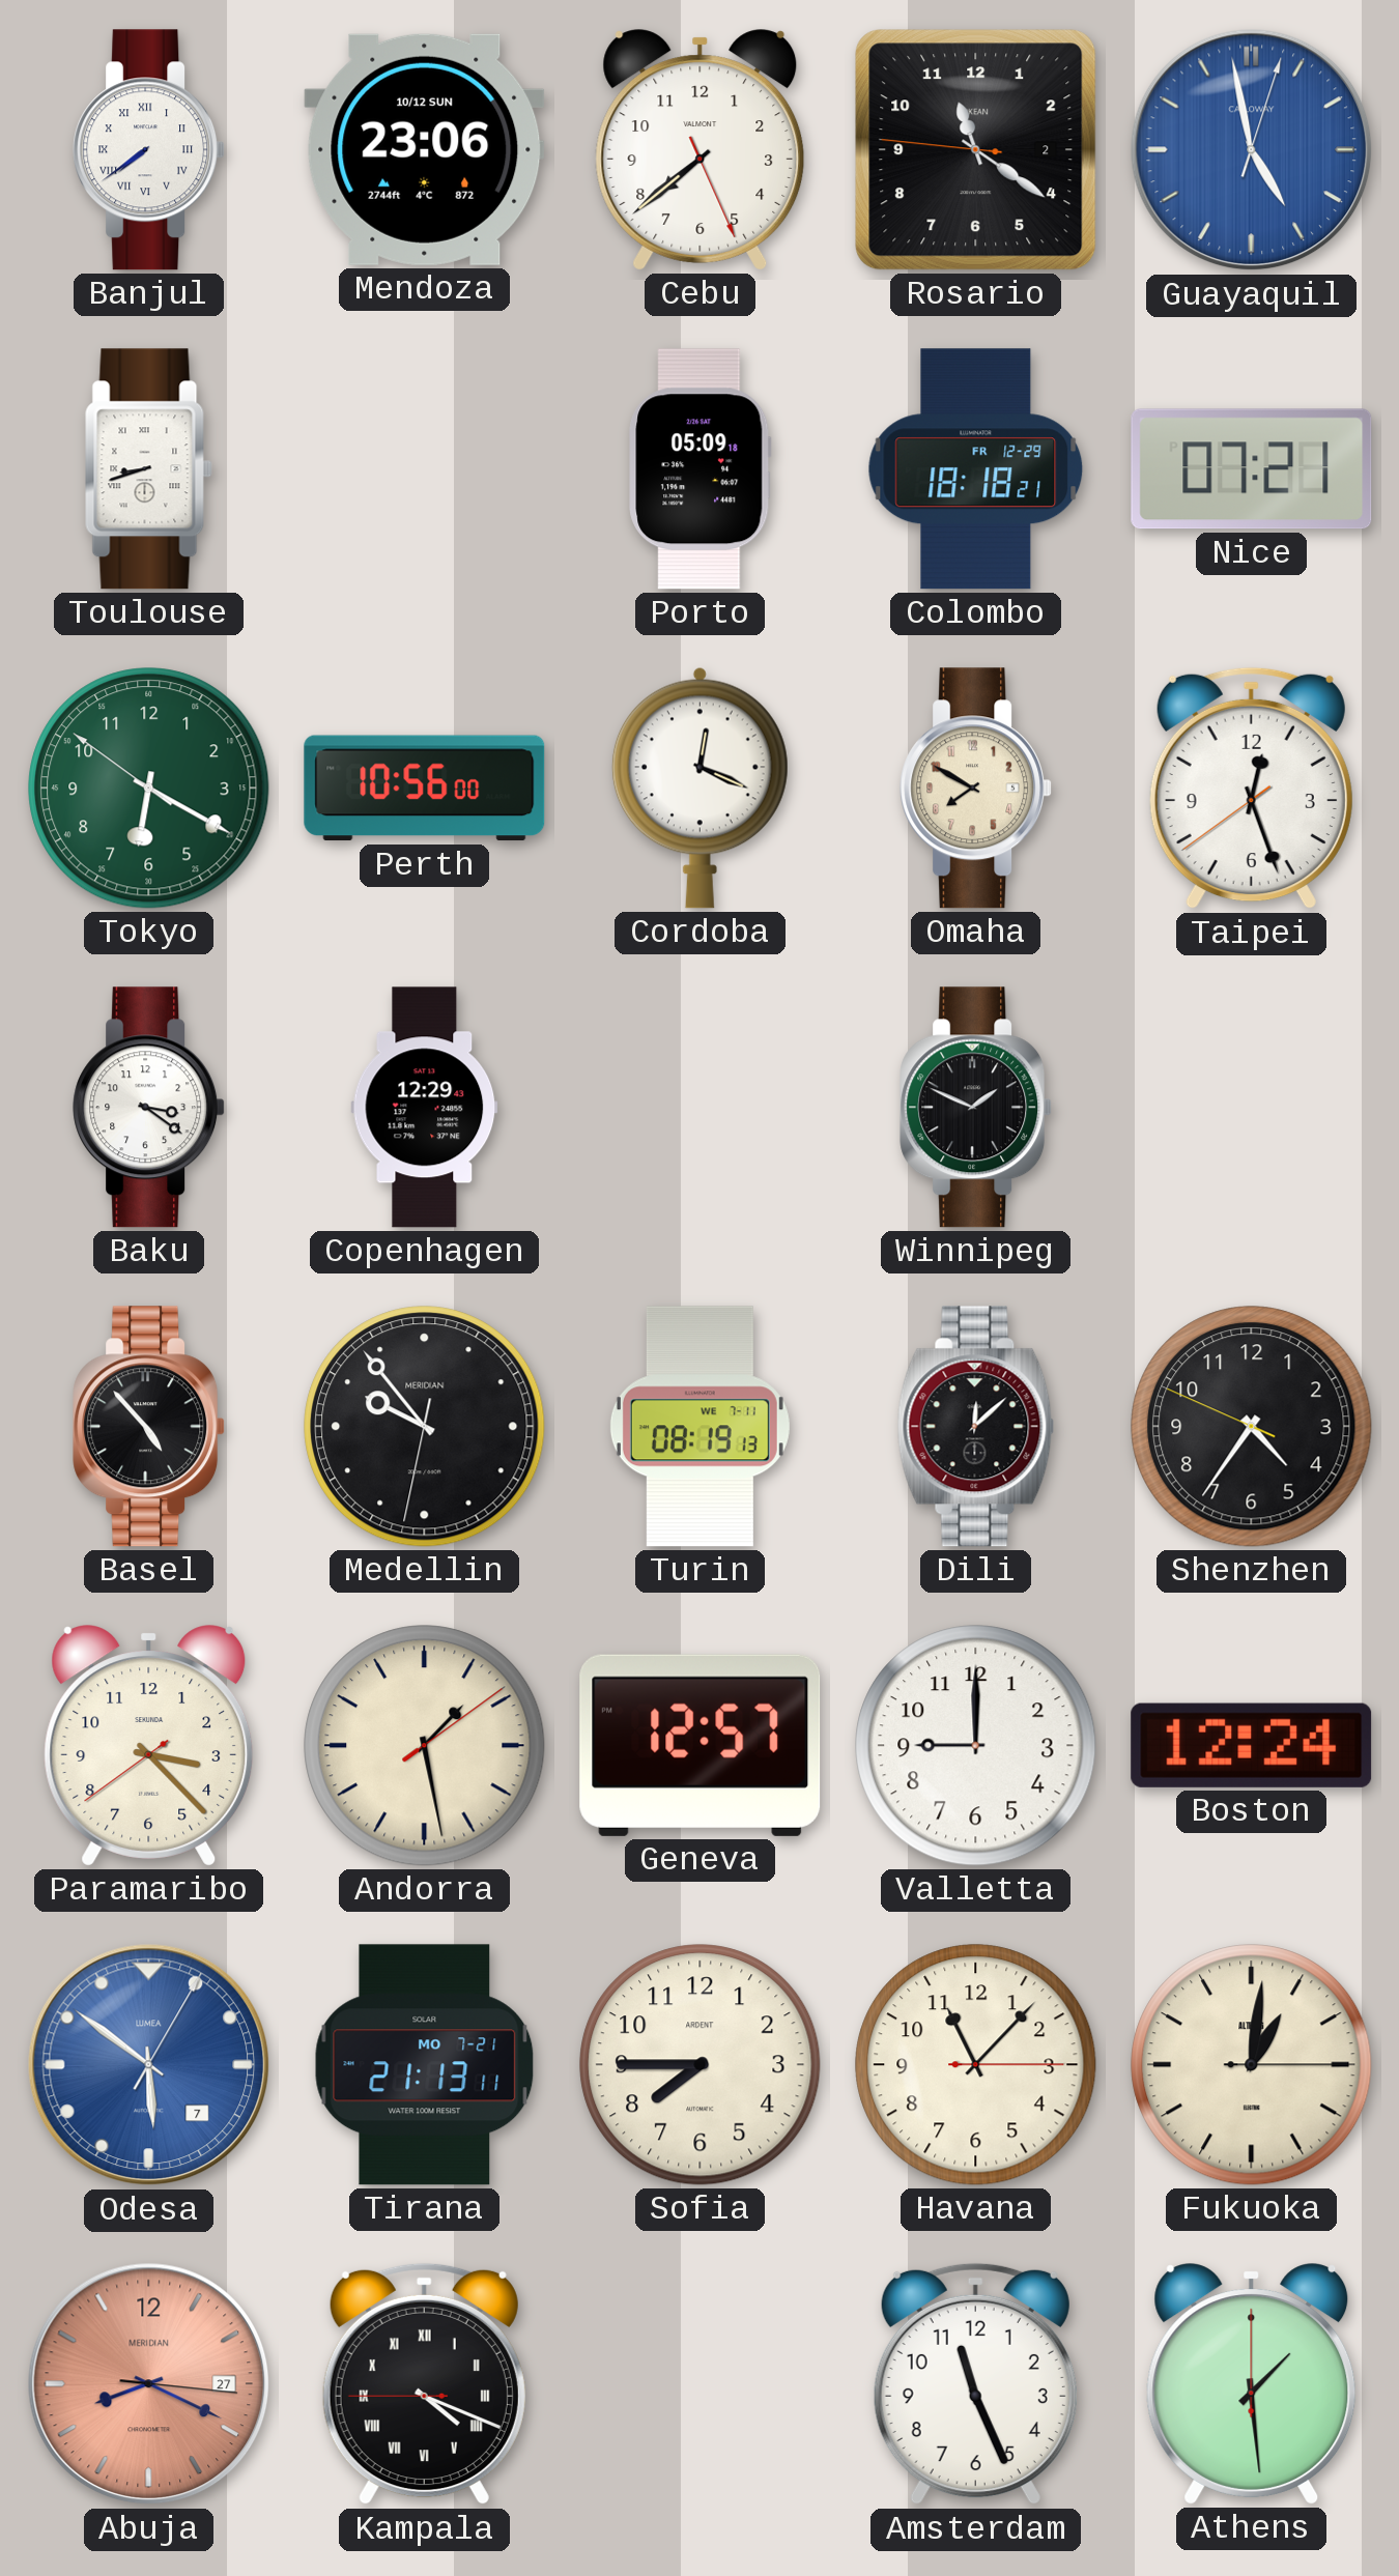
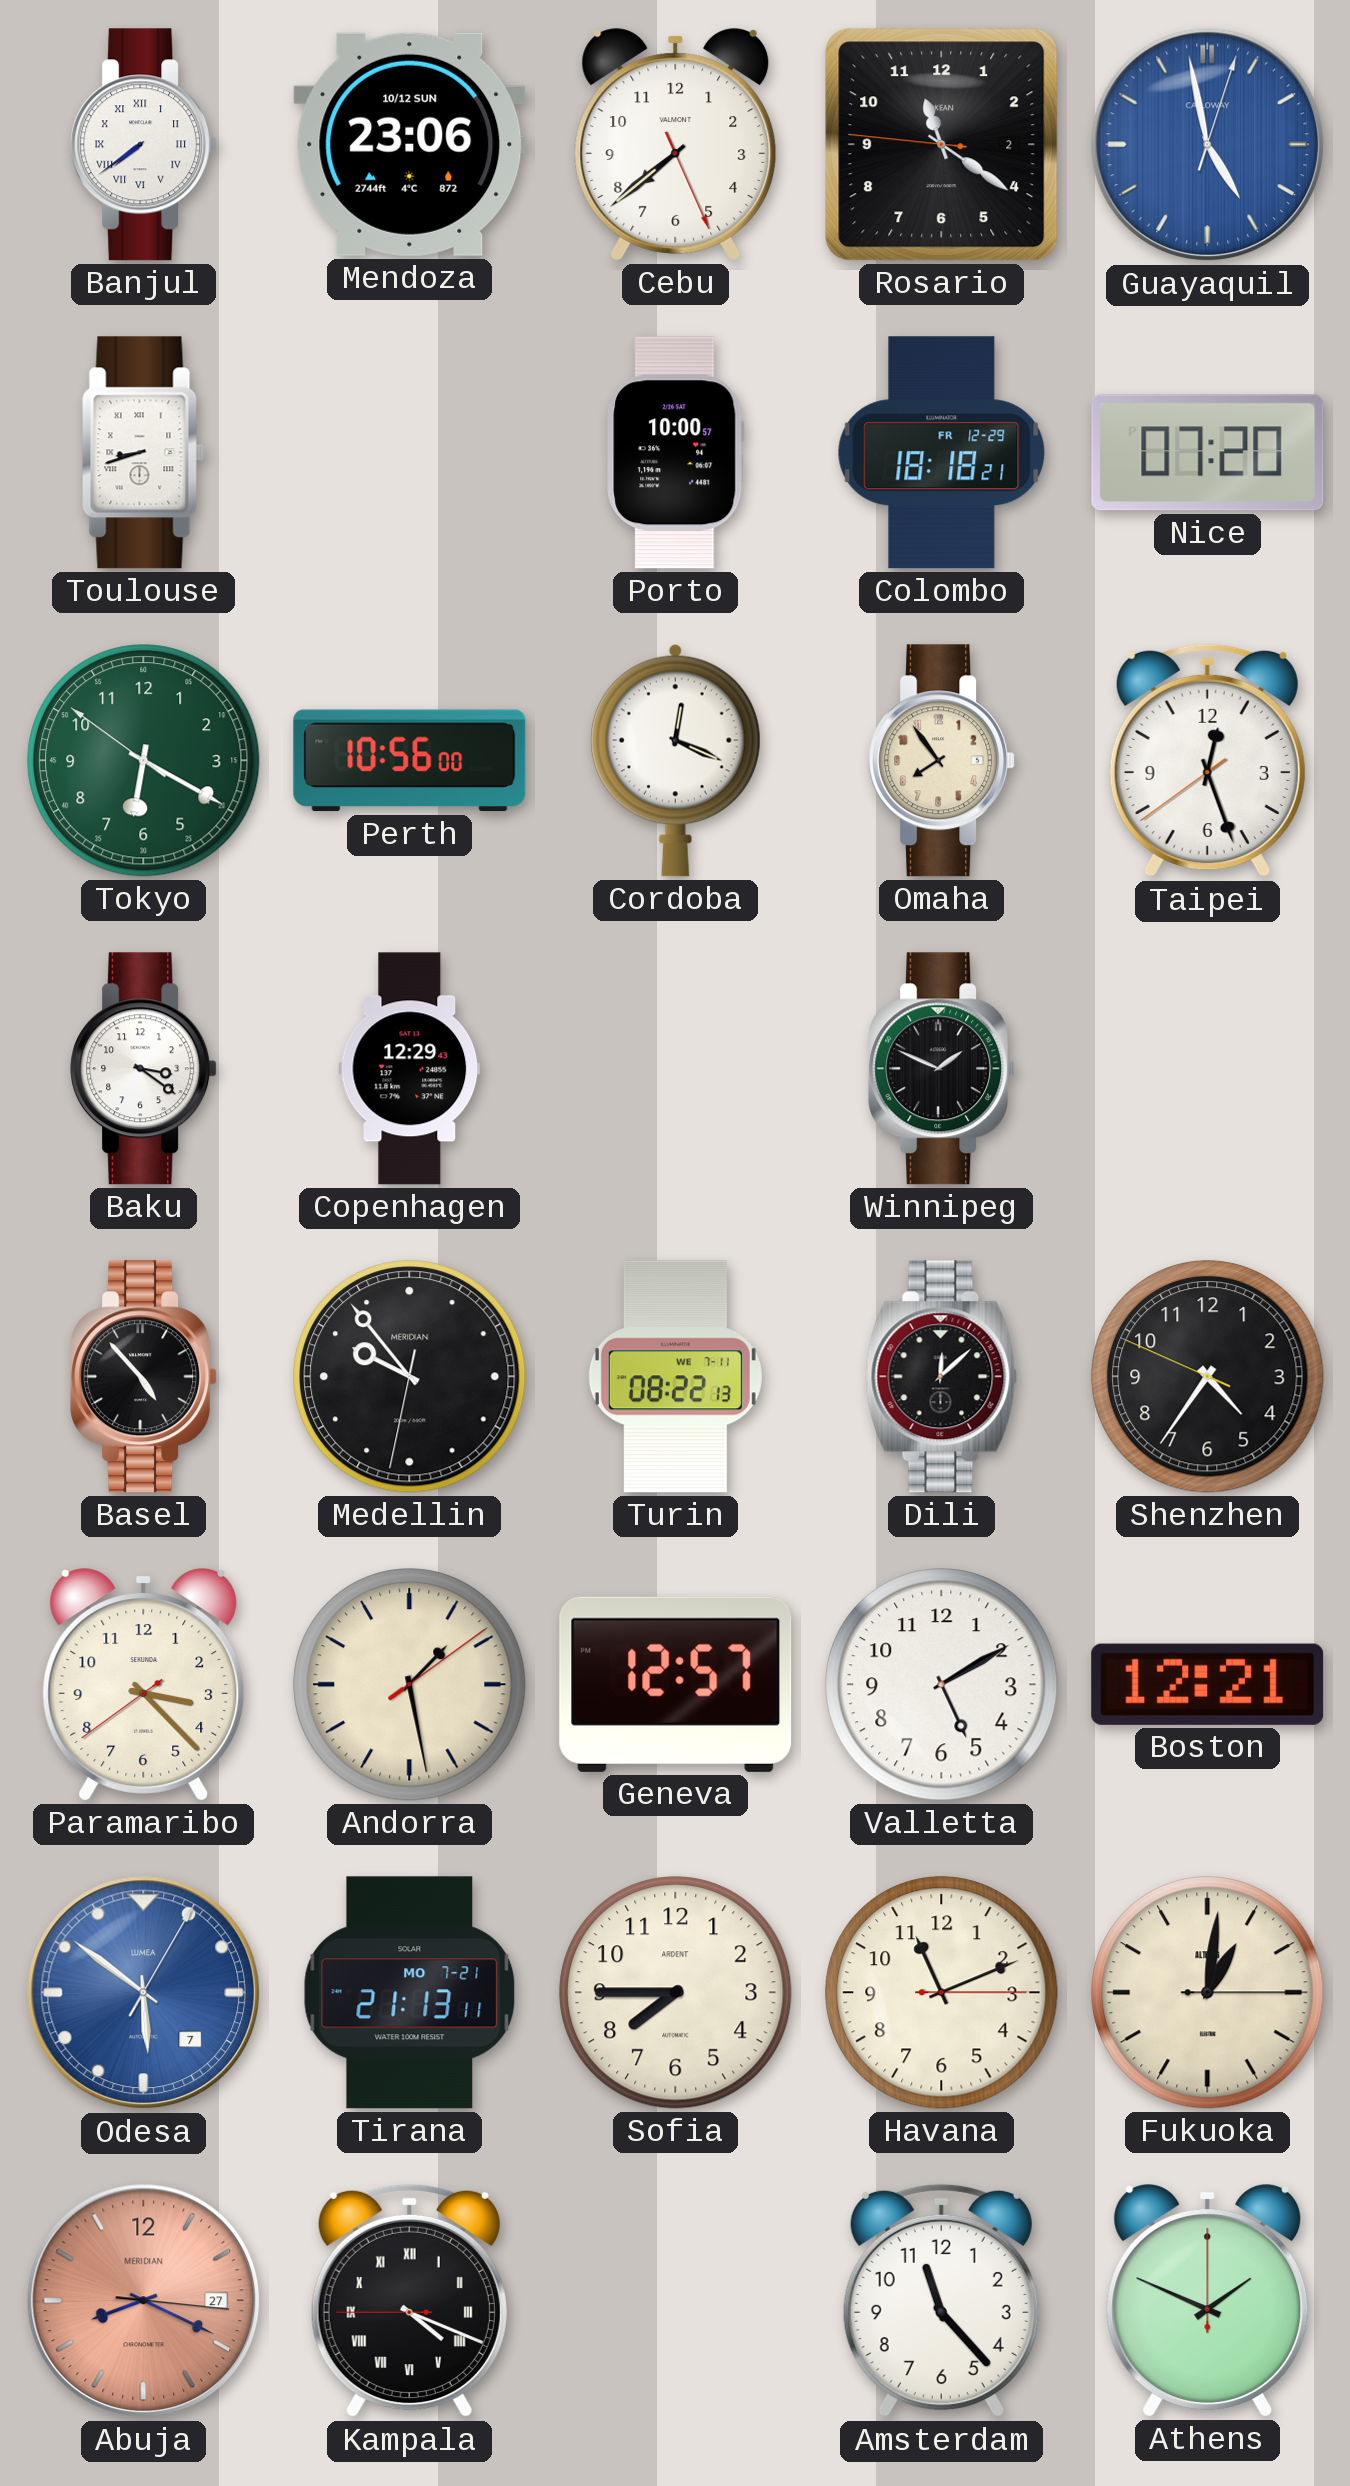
Porto: 05:09 -> 10:00
Nice: 07:21 -> 07:20
Omaha: 7:50 -> 7:54
Turin: 08:19 -> 08:22
Valletta: 9:00 -> 5:10
Boston: 12:24 -> 12:21
Havana: 11:07 -> 11:11
Amsterdam: 11:26 -> 11:23
Athens: 1:29 -> 1:49
